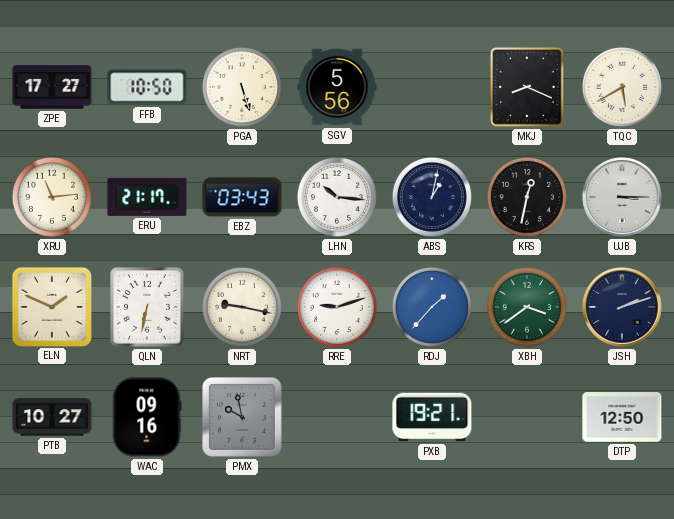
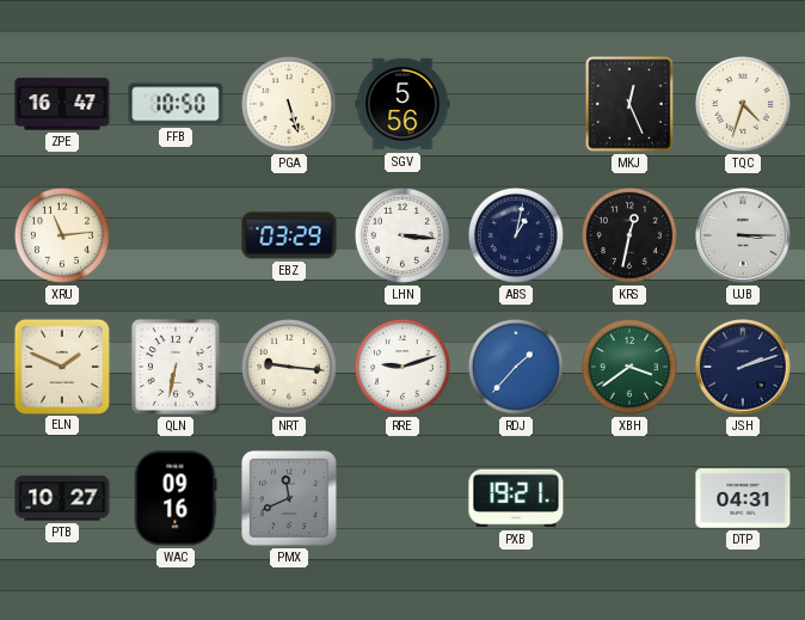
ZPE: 17:27 -> 16:47
MKJ: 8:19 -> 12:26
TQC: 5:40 -> 4:33
ERU: 21:17 -> none
EBZ: 03:43 -> 03:29
LHN: 10:16 -> 3:16
NRT: 9:17 -> 9:16
PMX: 9:58 -> 11:41
DTP: 12:50 -> 04:31
